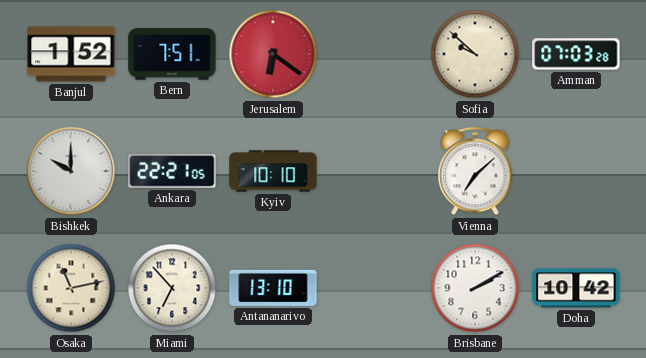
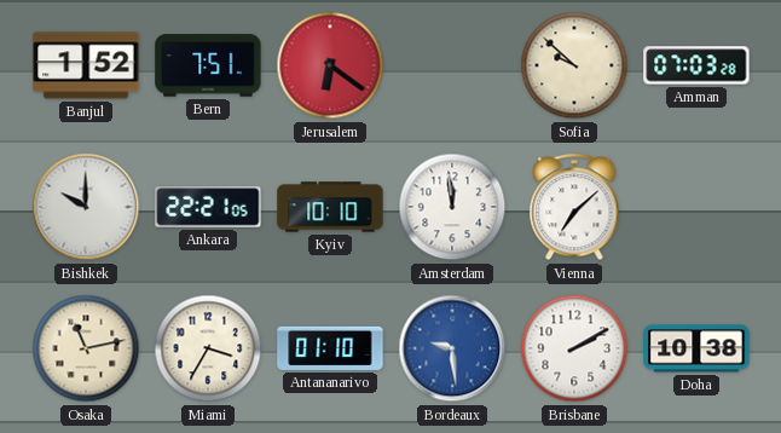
Amsterdam: none -> 11:59
Miami: 6:53 -> 3:35
Antananarivo: 13:10 -> 01:10
Bordeaux: none -> 9:29
Doha: 10:42 -> 10:38
